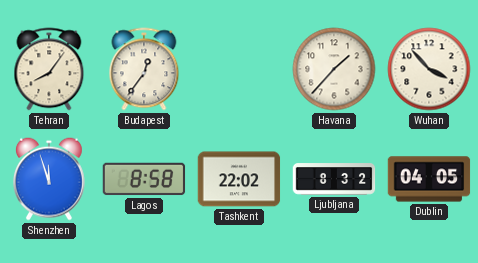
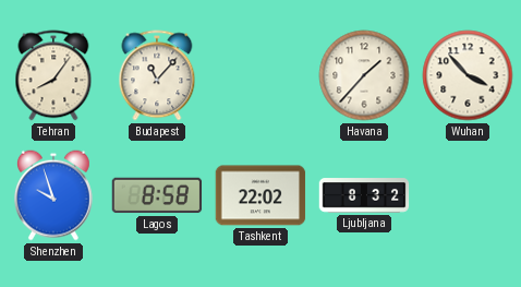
Budapest: 12:36 -> 11:07
Shenzhen: 11:57 -> 9:57
Dublin: 04:05 -> none
